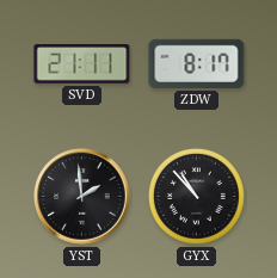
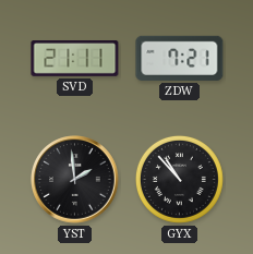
ZDW: 8:17 -> 7:21
